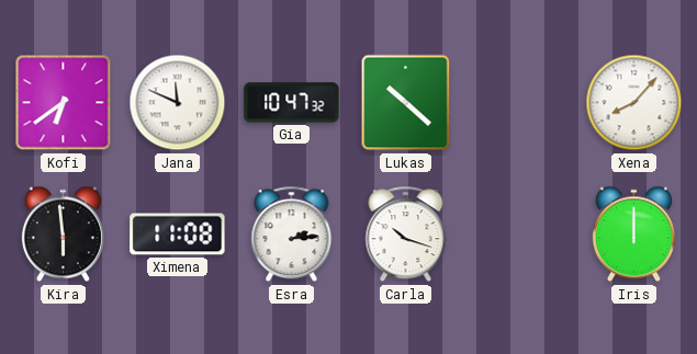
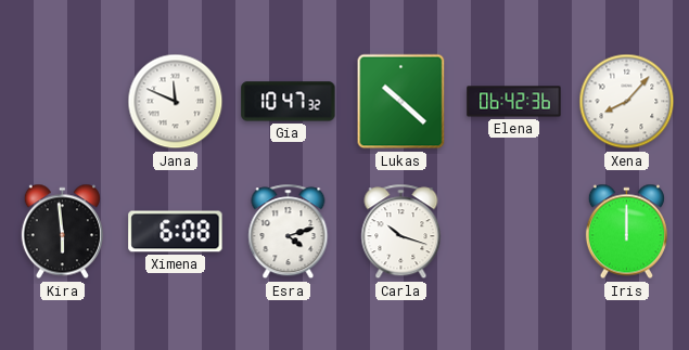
Kofi: 6:39 -> none
Elena: none -> 06:42
Ximena: 11:08 -> 6:08
Esra: 2:14 -> 4:12
